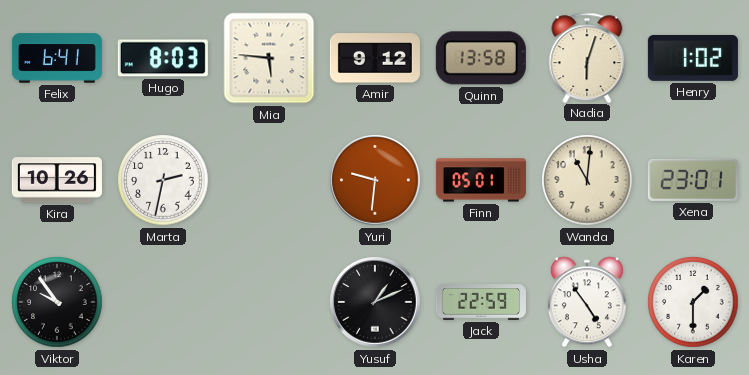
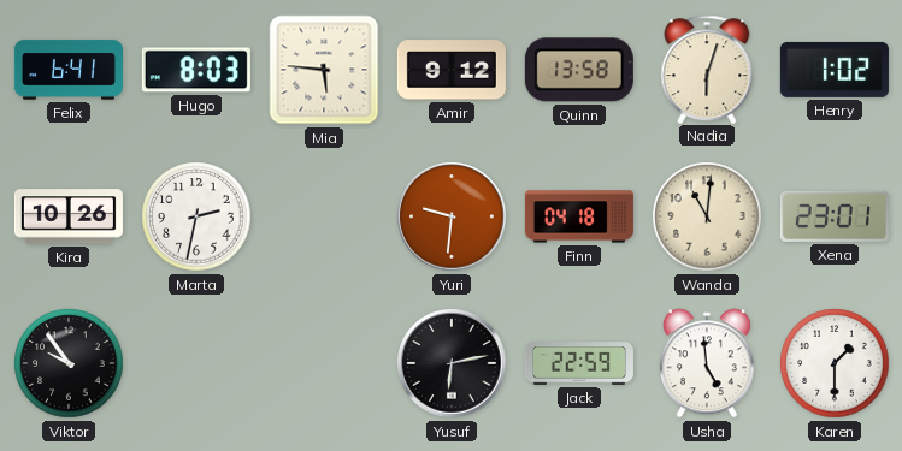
Finn: 05:01 -> 04:18
Yusuf: 1:11 -> 6:13
Usha: 4:54 -> 4:59
